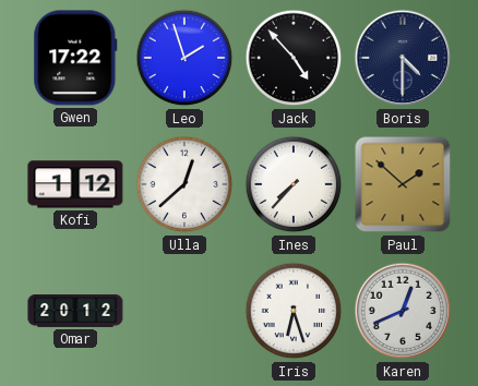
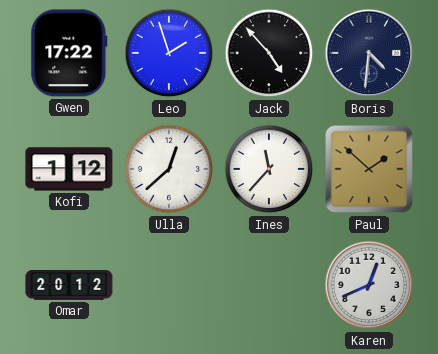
Boris: 4:30 -> 4:31
Ines: 7:37 -> 11:37
Iris: 6:27 -> none
